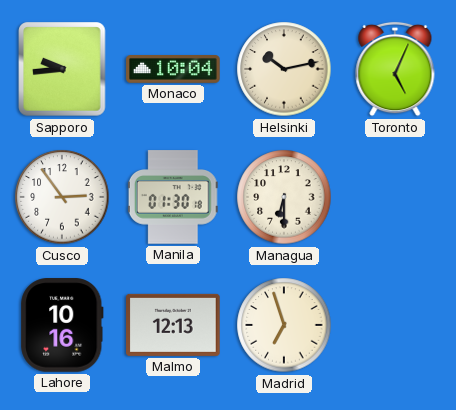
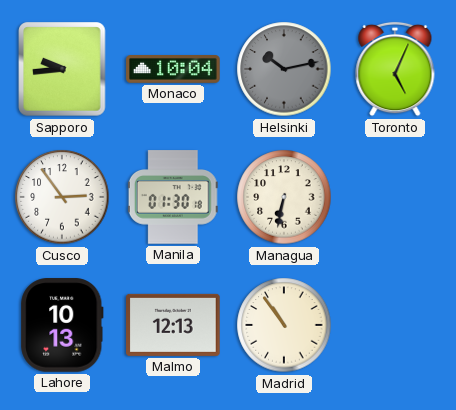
Helsinki dial: cream -> grey
Managua: 6:30 -> 6:32
Lahore: 10:16 -> 10:13
Madrid: 6:57 -> 10:54
